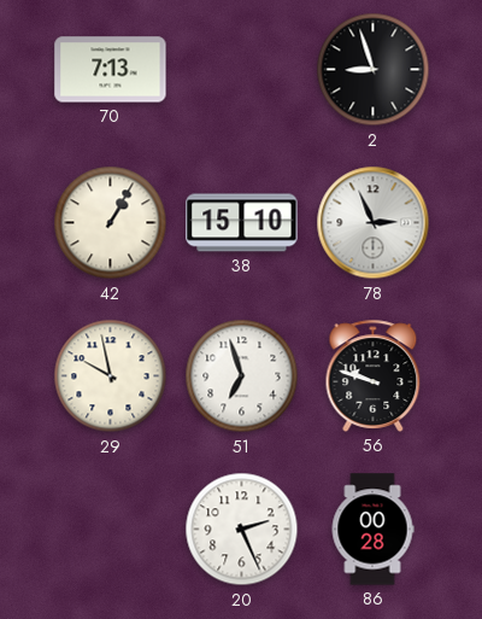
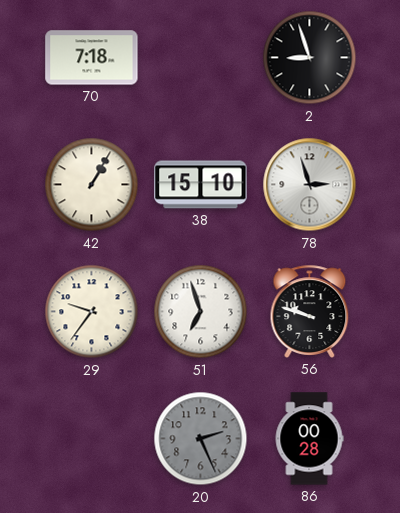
70: 7:13 -> 7:18
78: 2:56 -> 2:57
29: 9:58 -> 9:36
20 dial: white -> grey
